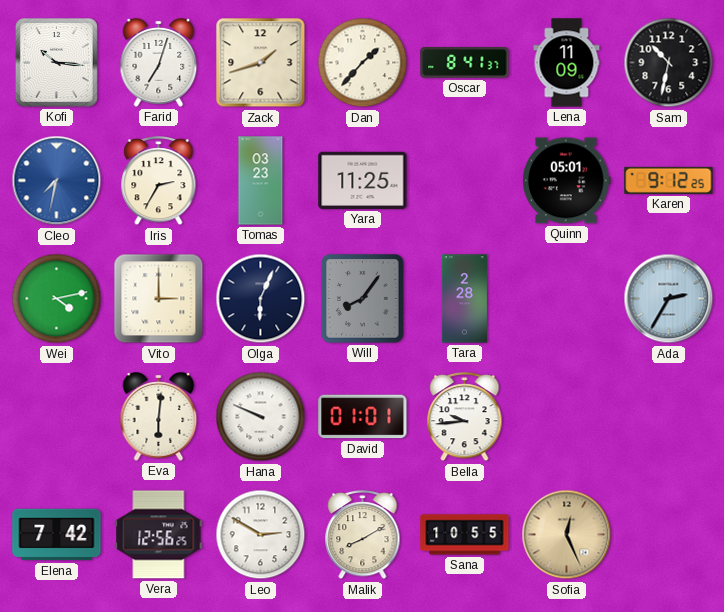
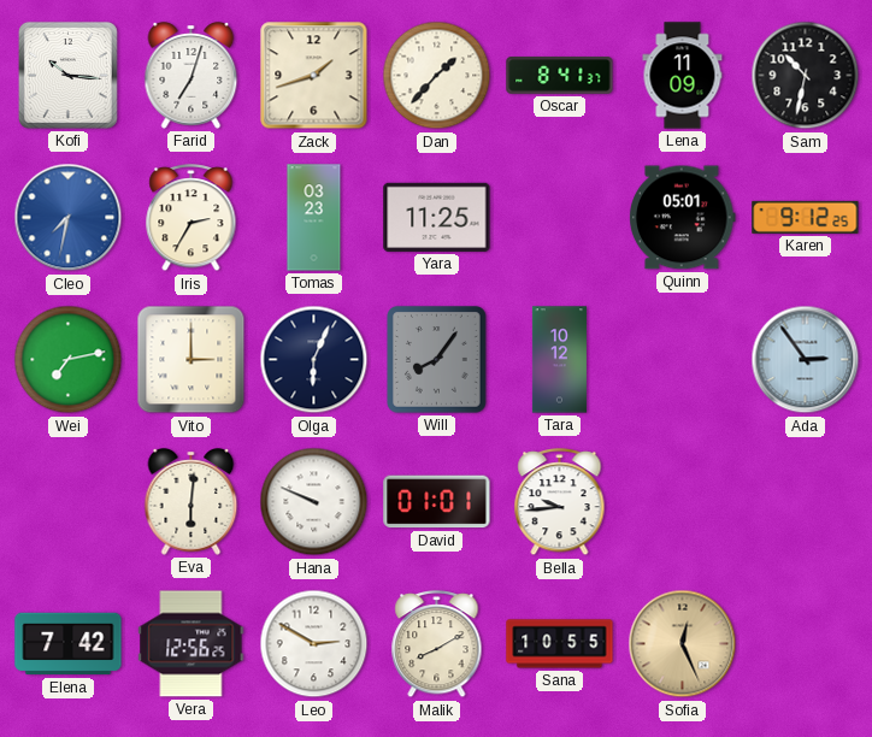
Wei: 4:13 -> 7:13
Tara: 2:28 -> 10:12
Ada: 2:35 -> 2:54
